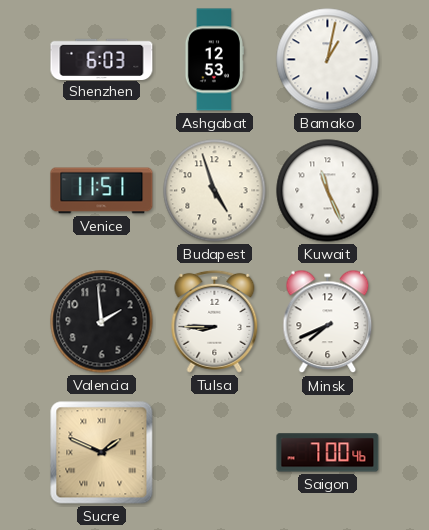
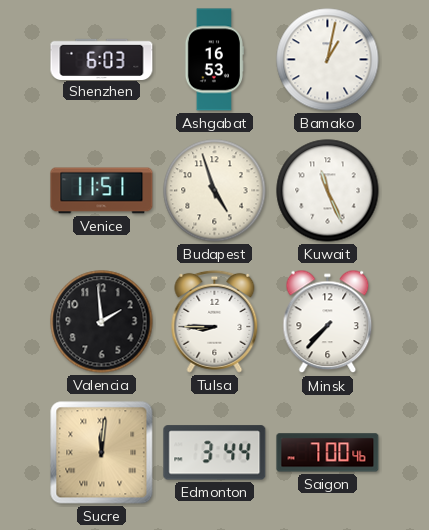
Ashgabat: 12:53 -> 16:53
Minsk: 7:41 -> 7:37
Sucre: 1:49 -> 12:01
Edmonton: none -> 3:44
